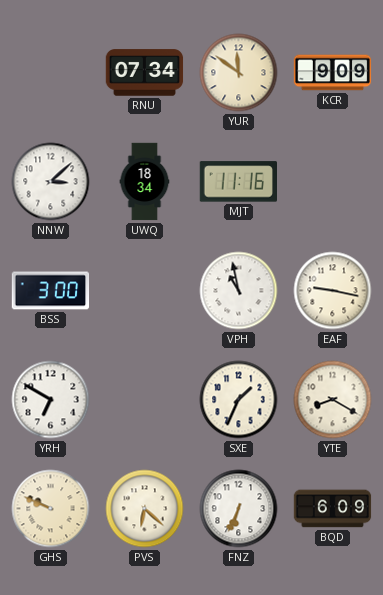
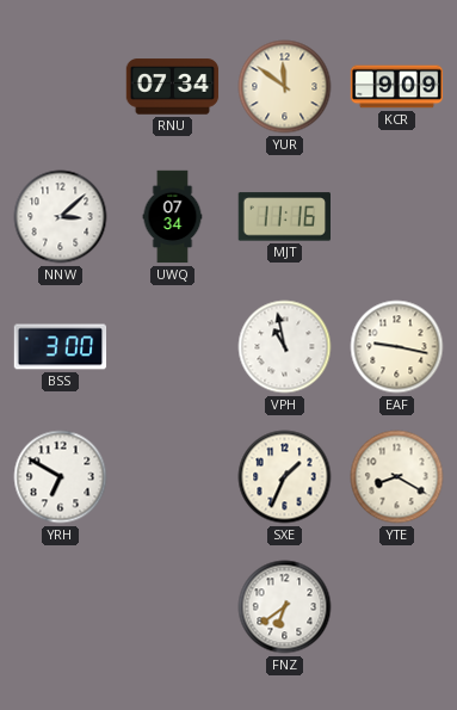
UWQ: 18:34 -> 07:34
GHS: 9:49 -> none
PVS: 6:22 -> none
FNZ: 6:34 -> 6:39
BQD: 6:09 -> none
